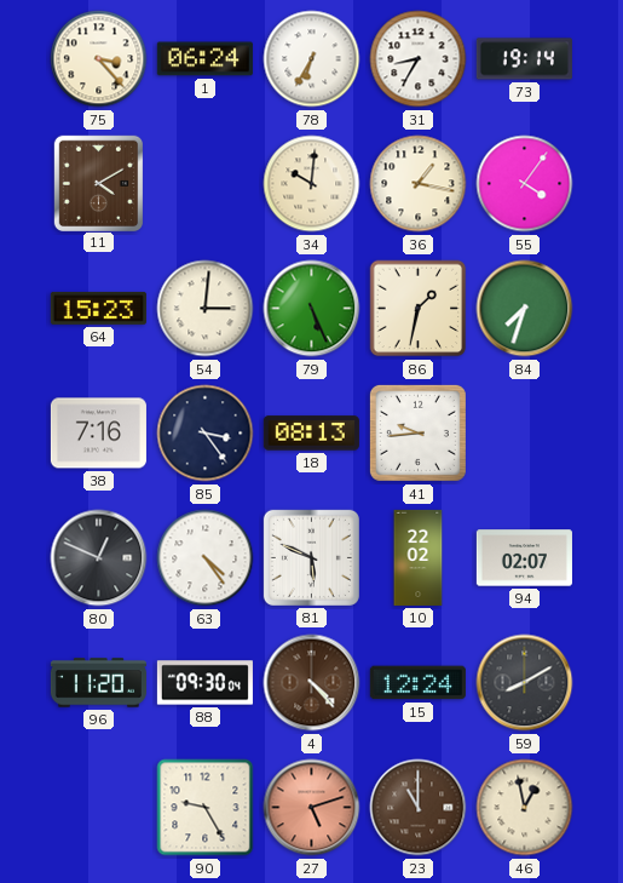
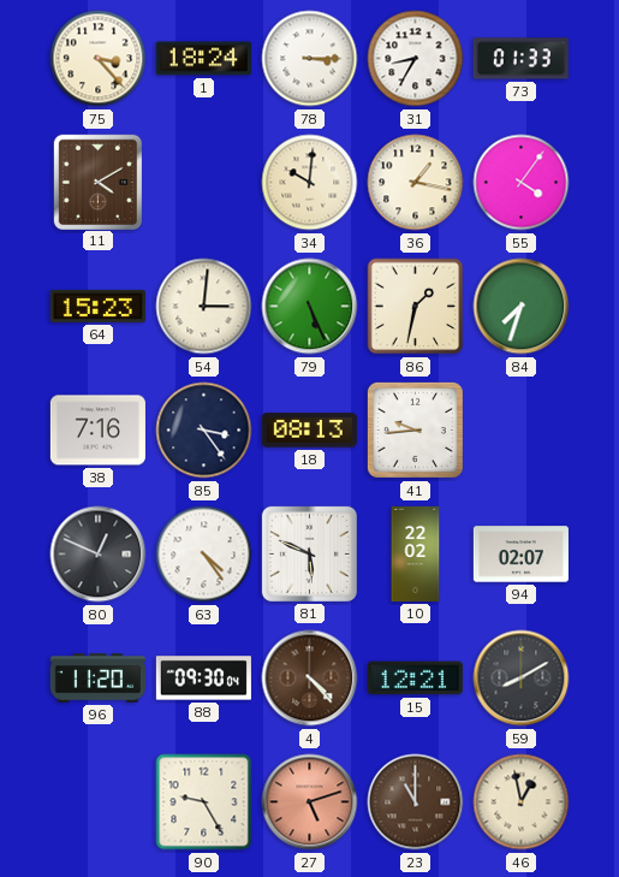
1: 06:24 -> 18:24
78: 6:35 -> 3:15
73: 19:14 -> 01:33
15: 12:24 -> 12:21
